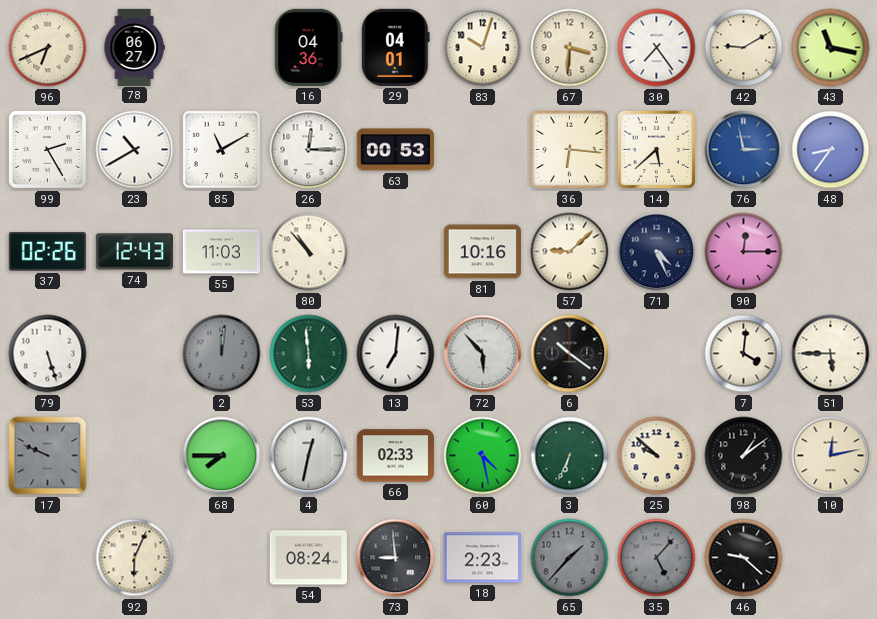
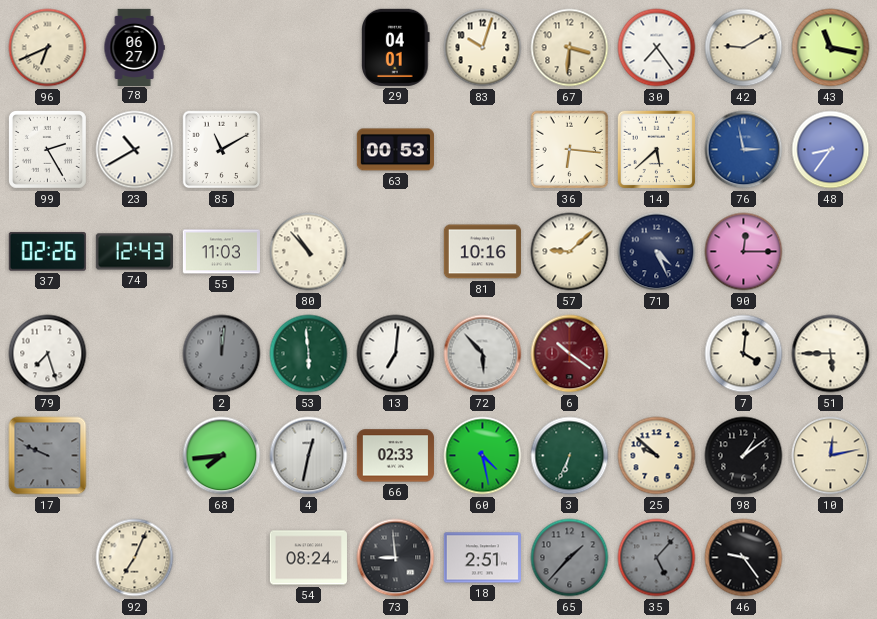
16: 04:36 -> none
26: 12:15 -> none
79: 5:27 -> 7:27
6 dial: black -> burgundy
68: 7:45 -> 7:44
92: 6:04 -> 7:04
18: 2:23 -> 2:51
46: 9:22 -> 9:24
